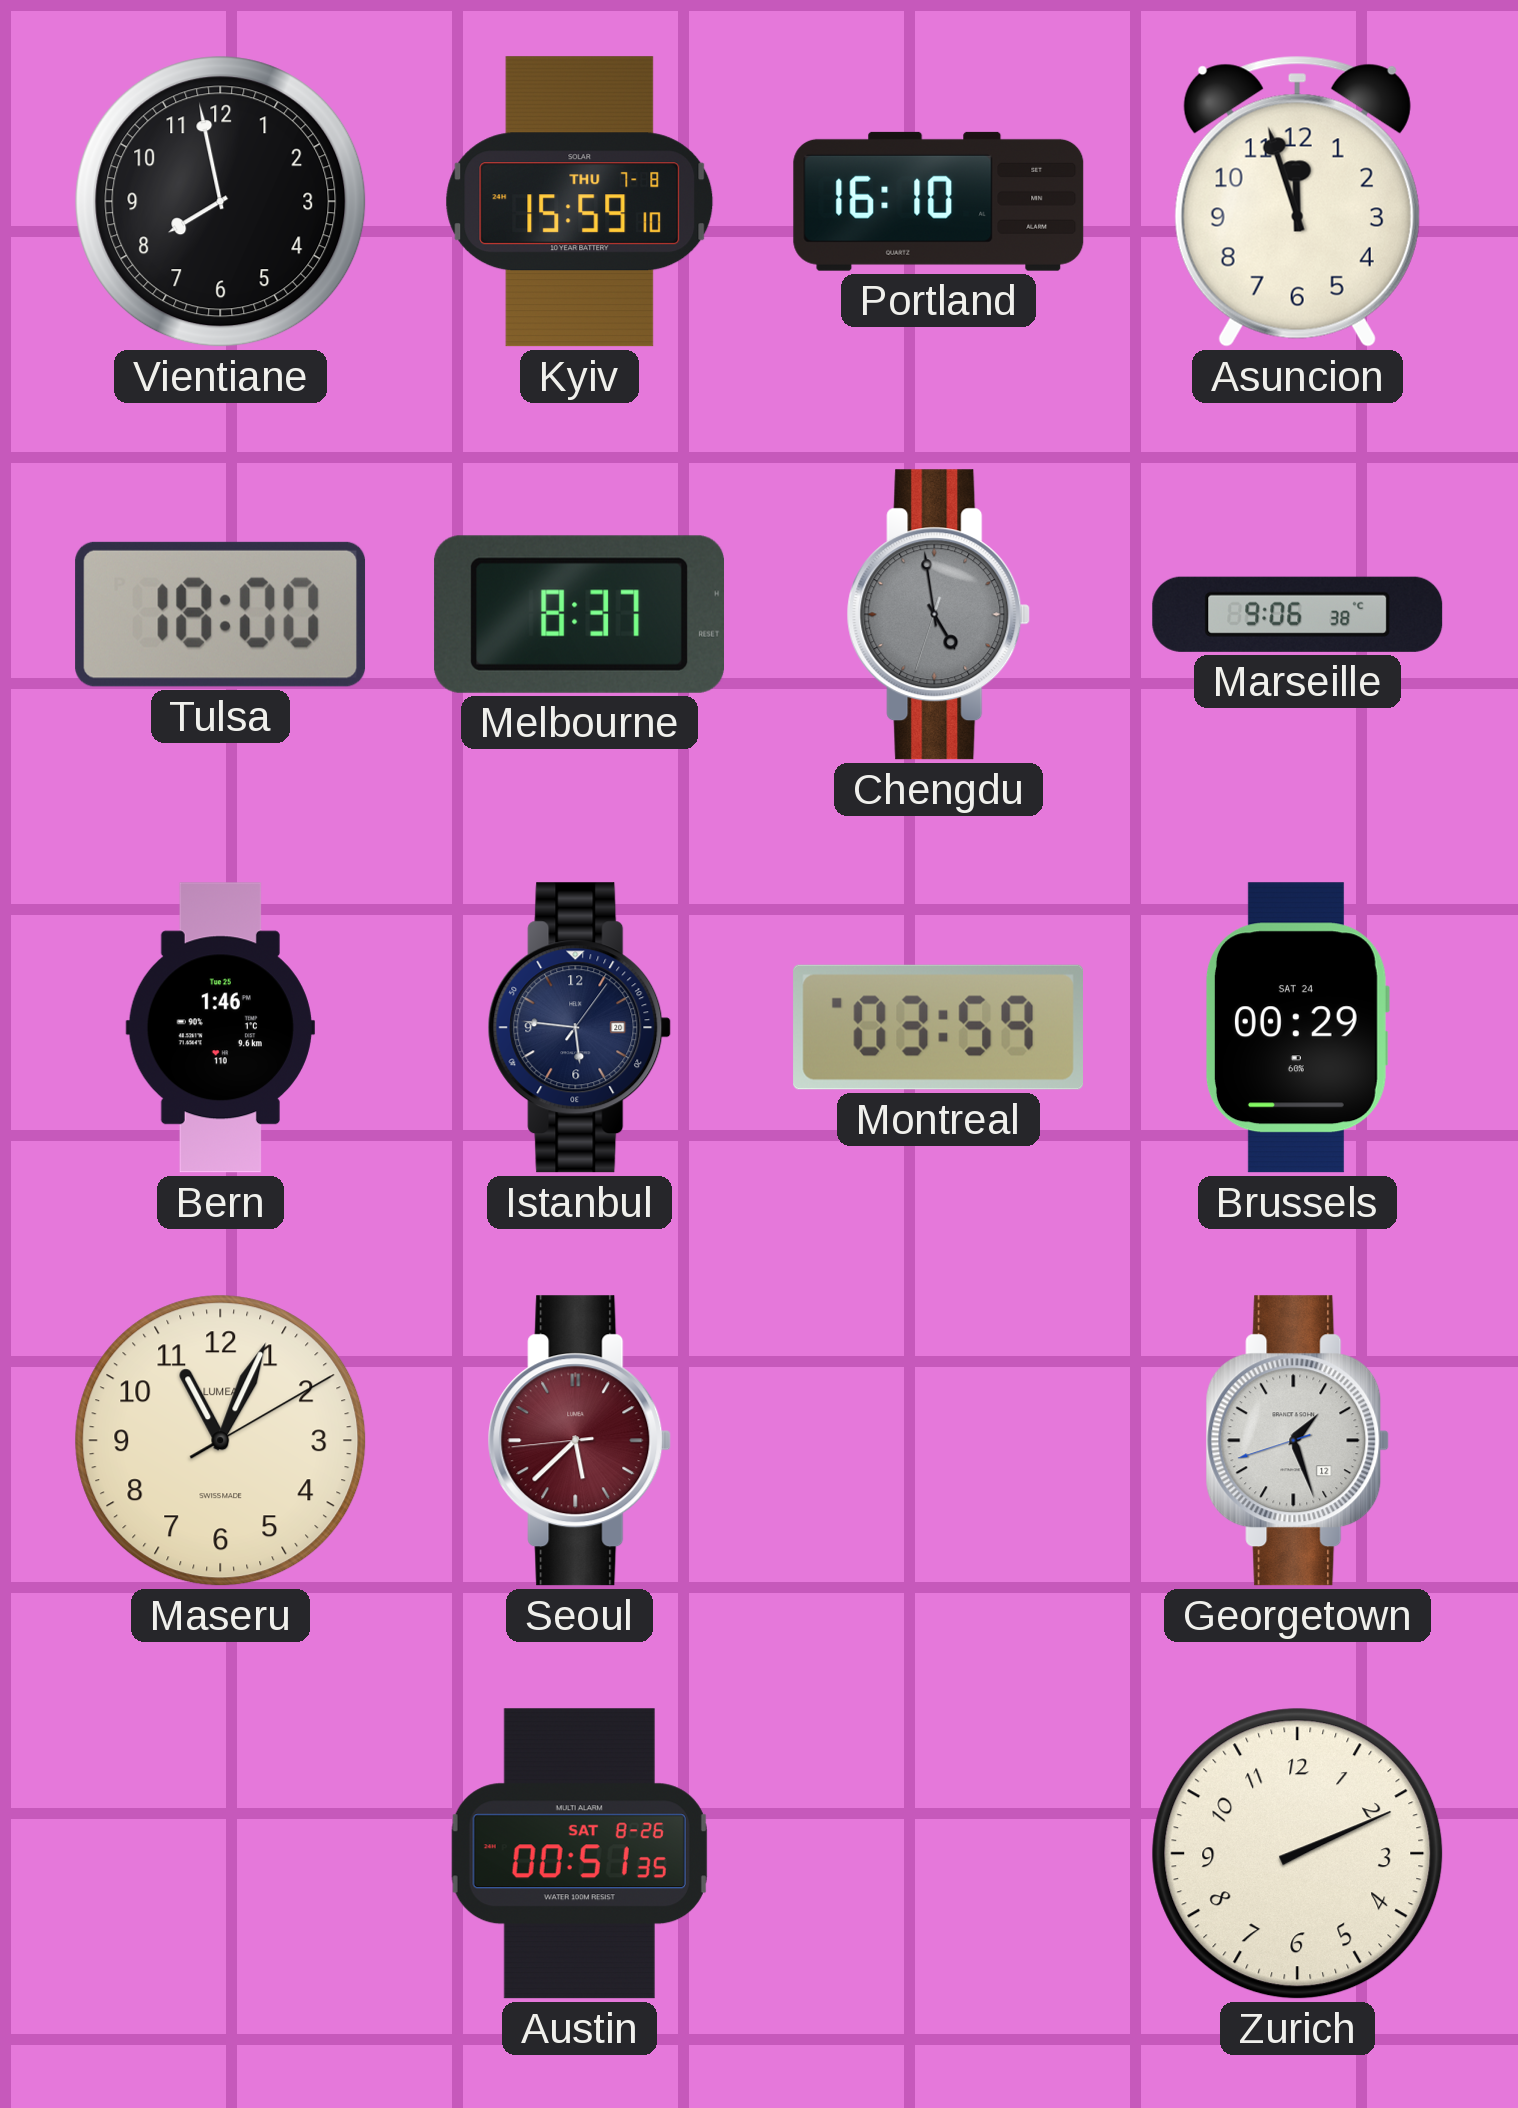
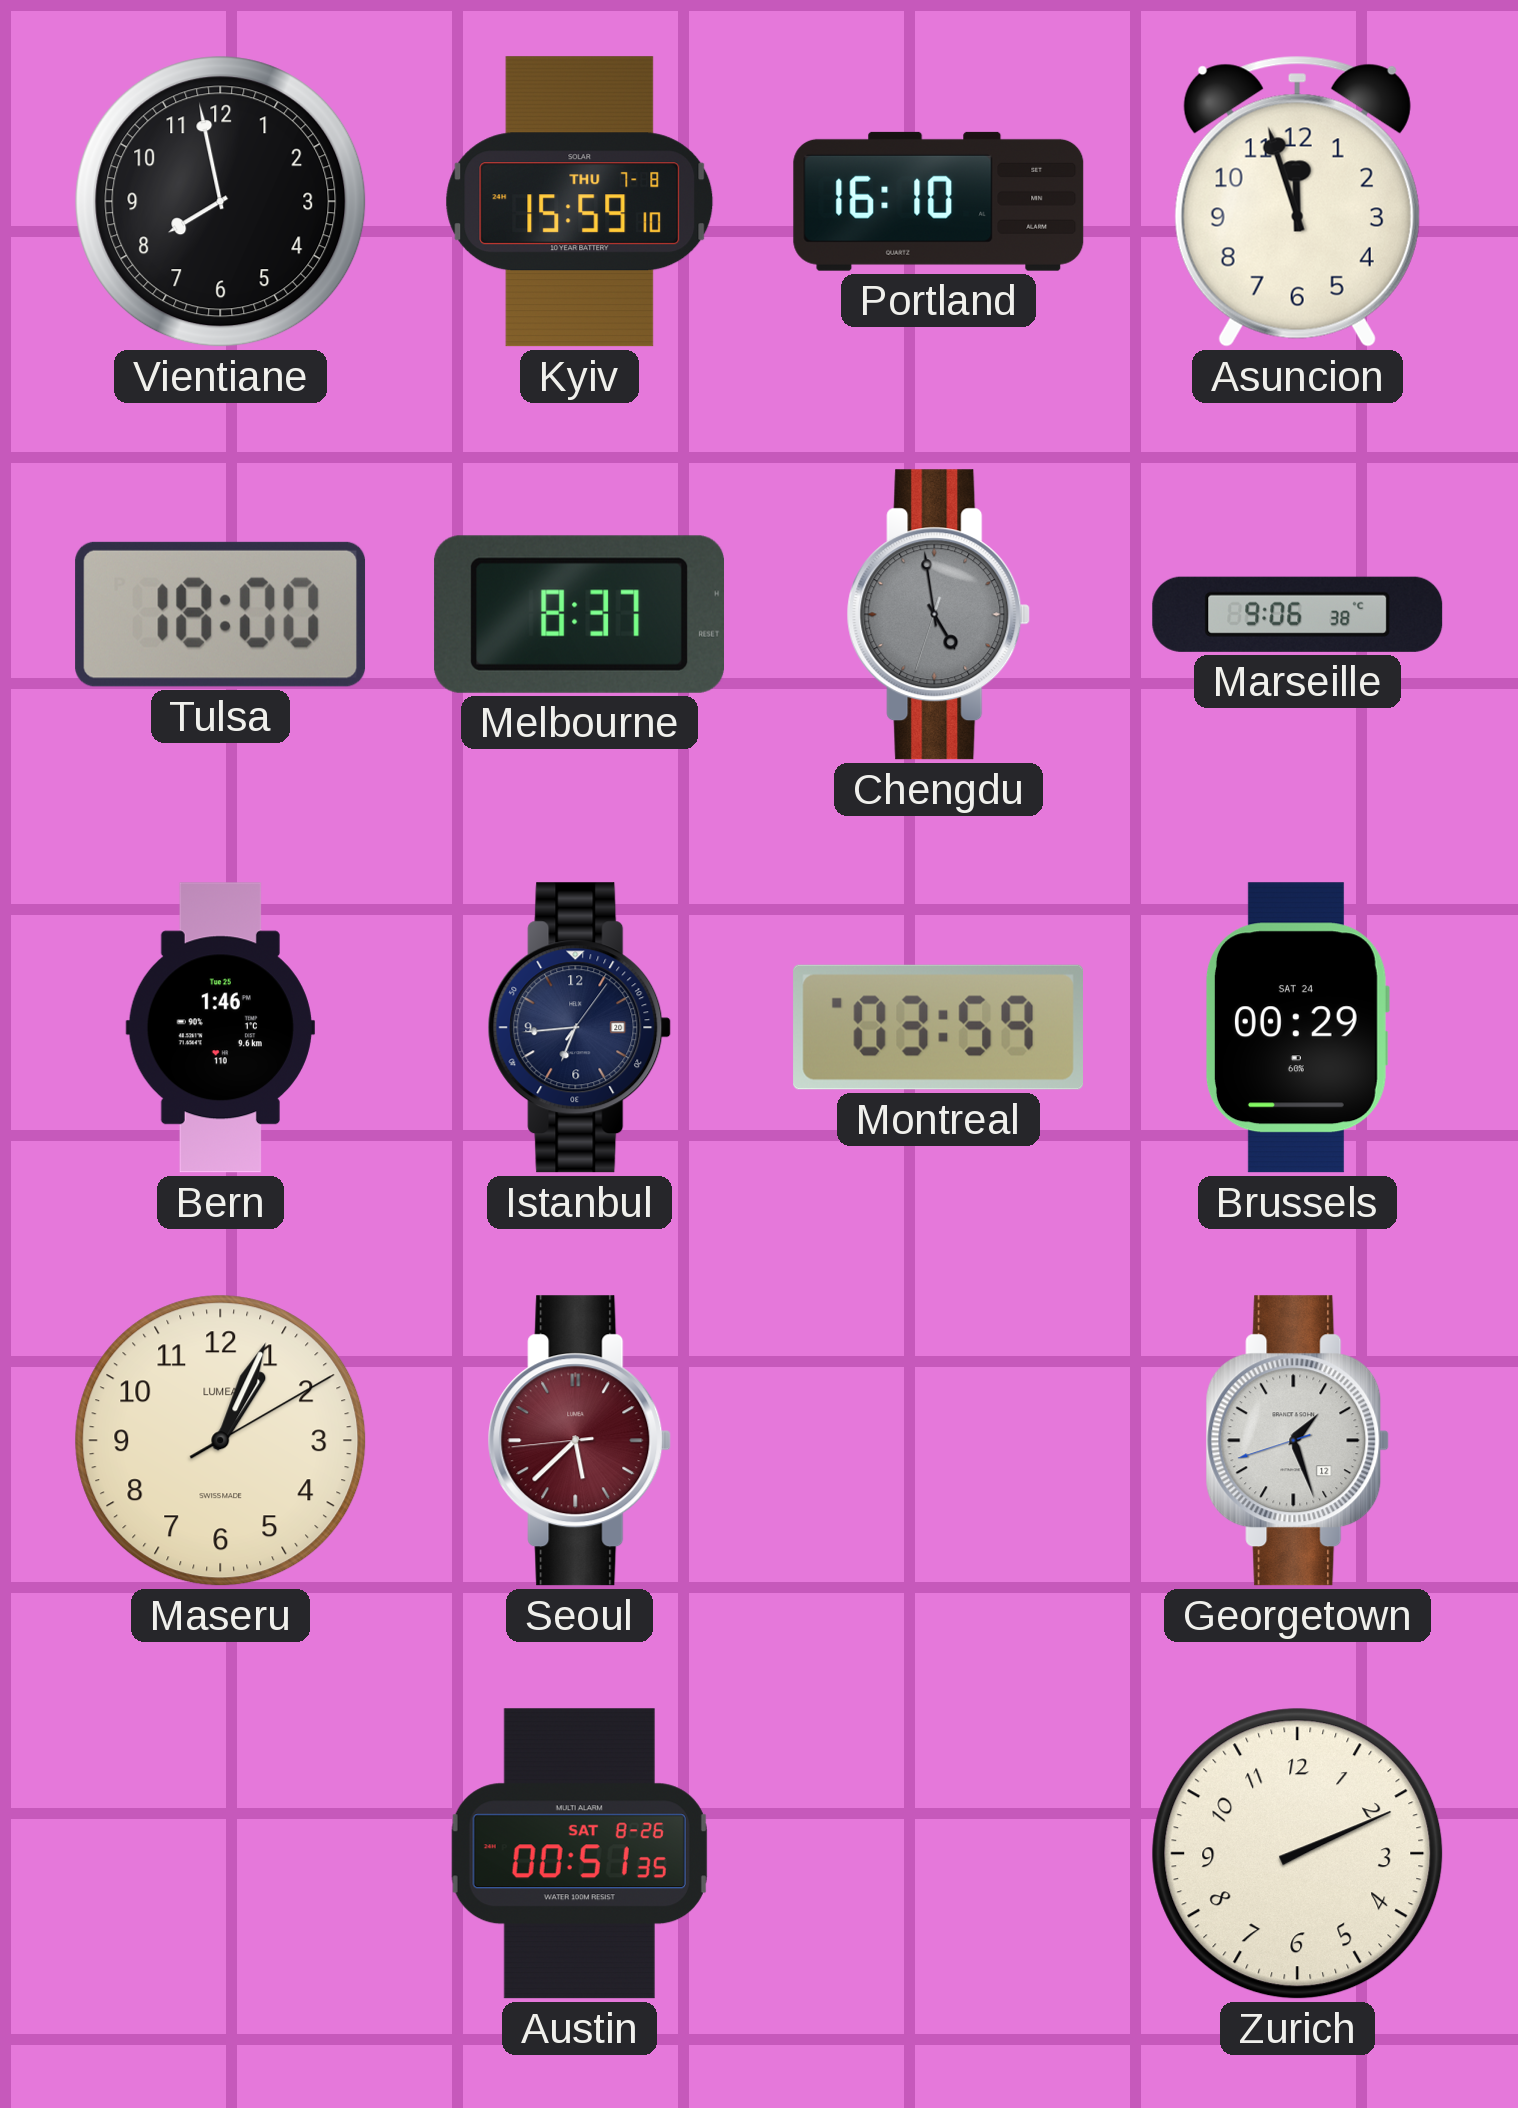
Istanbul: 5:46 -> 6:44
Maseru: 11:04 -> 1:04
